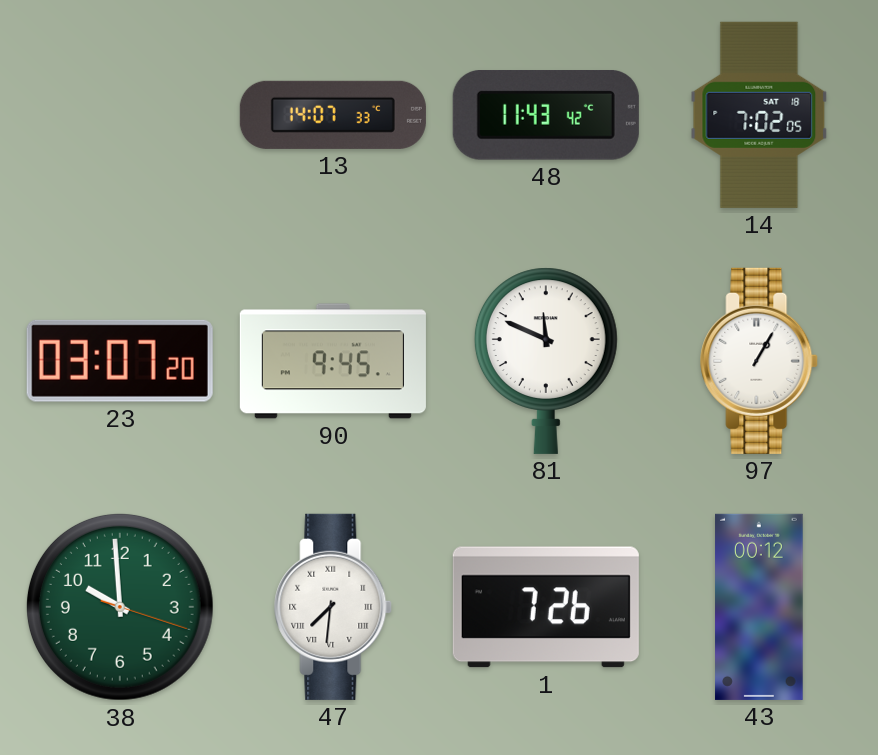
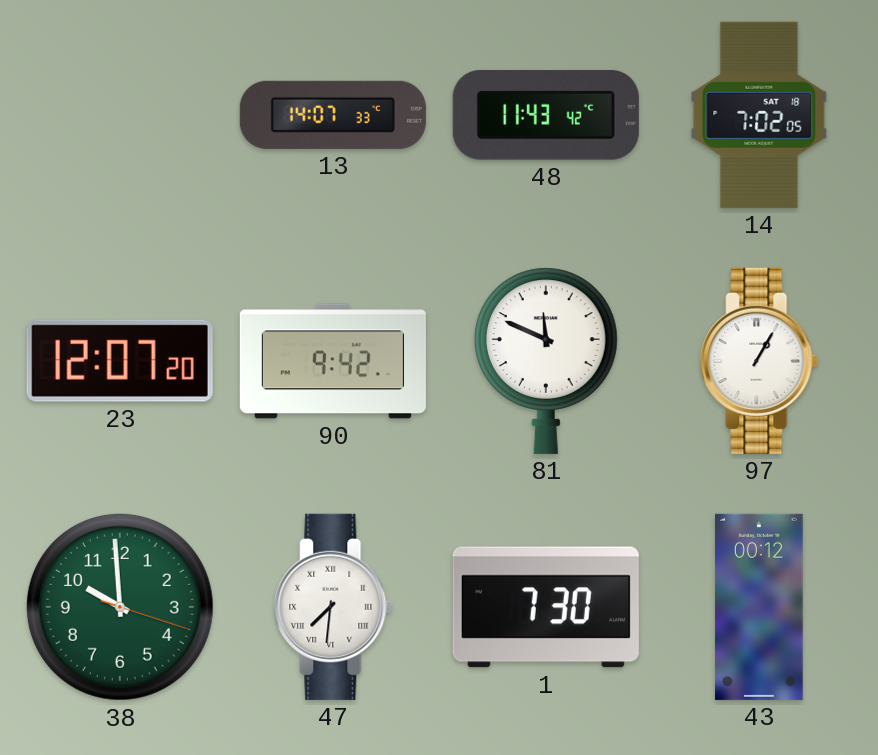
23: 03:07 -> 12:07
90: 9:45 -> 9:42
1: 7:26 -> 7:30
